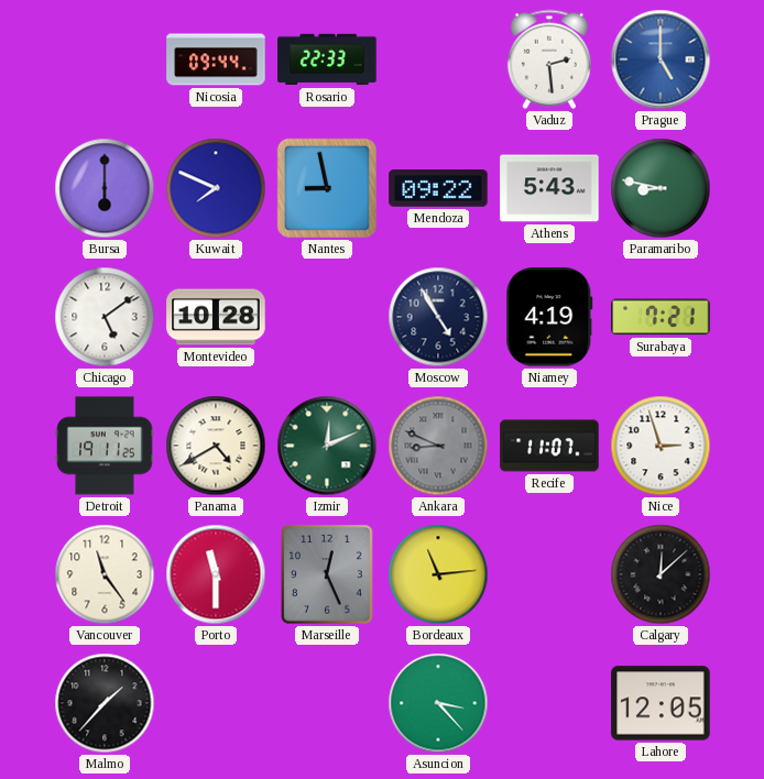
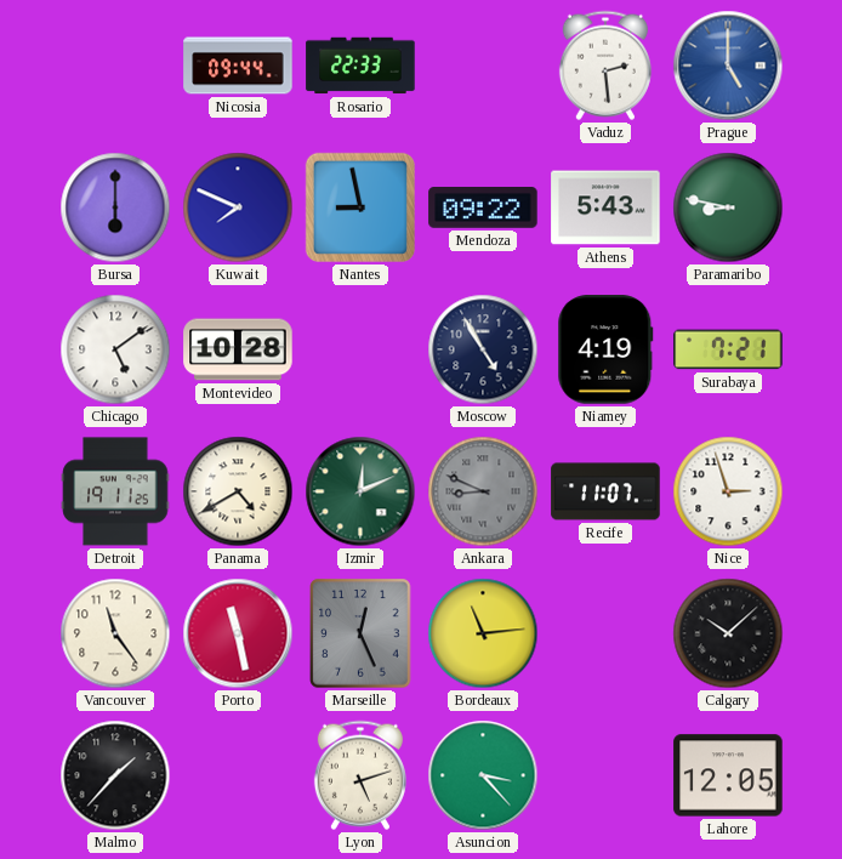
Porto: 11:30 -> 11:28
Calgary: 12:08 -> 10:08
Lyon: none -> 5:12
